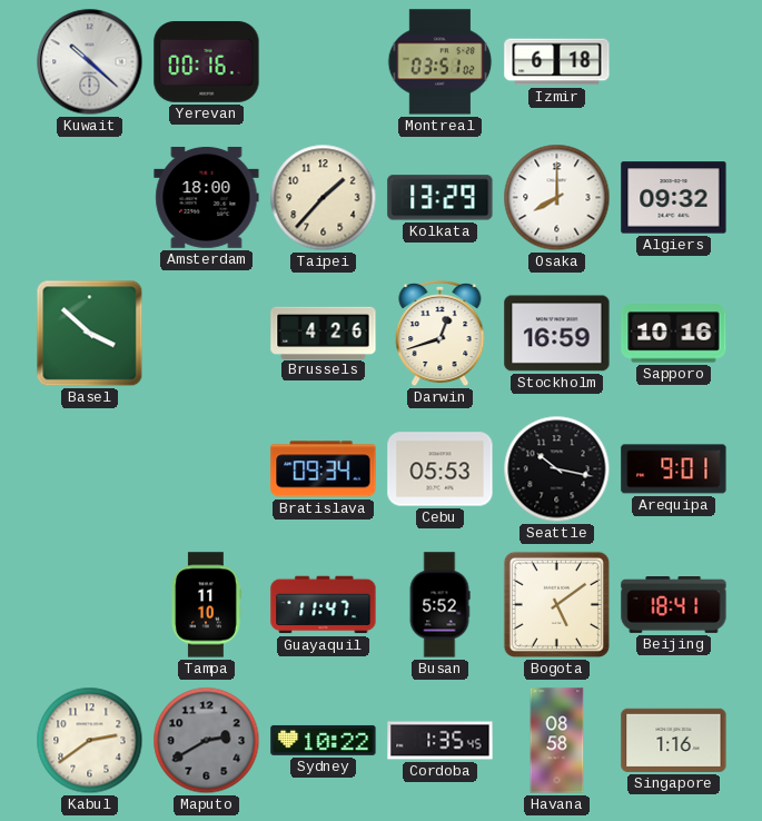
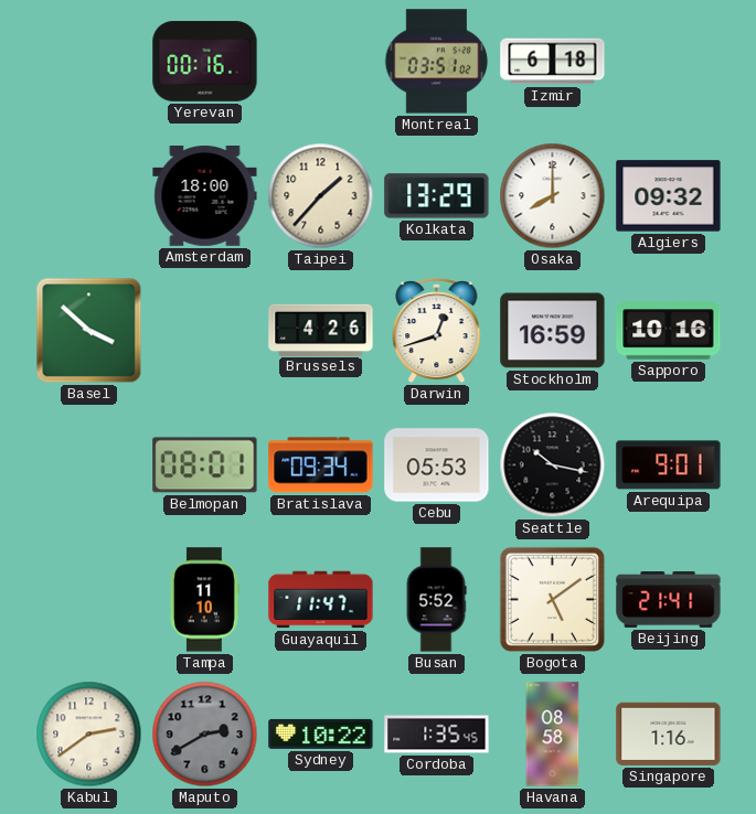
Kuwait: 10:22 -> none
Belmopan: none -> 08:01
Beijing: 18:41 -> 21:41
